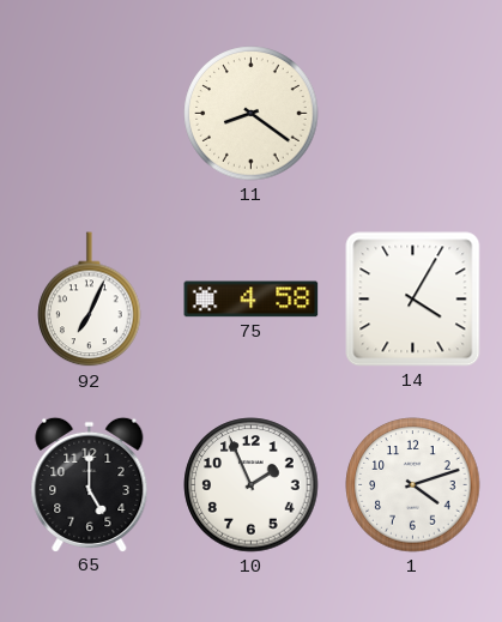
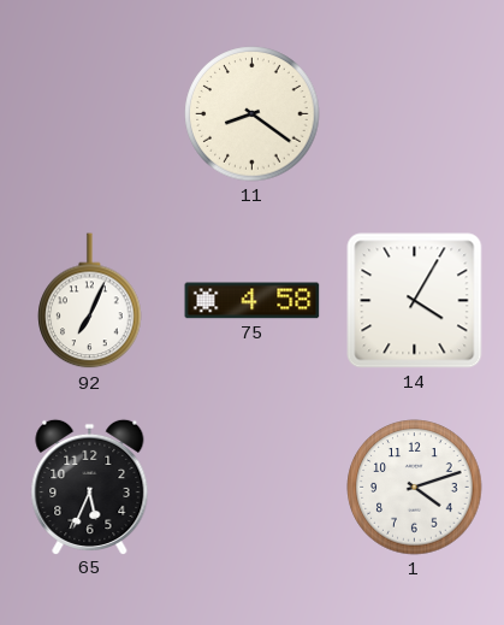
65: 5:00 -> 5:34
10: 1:56 -> none
